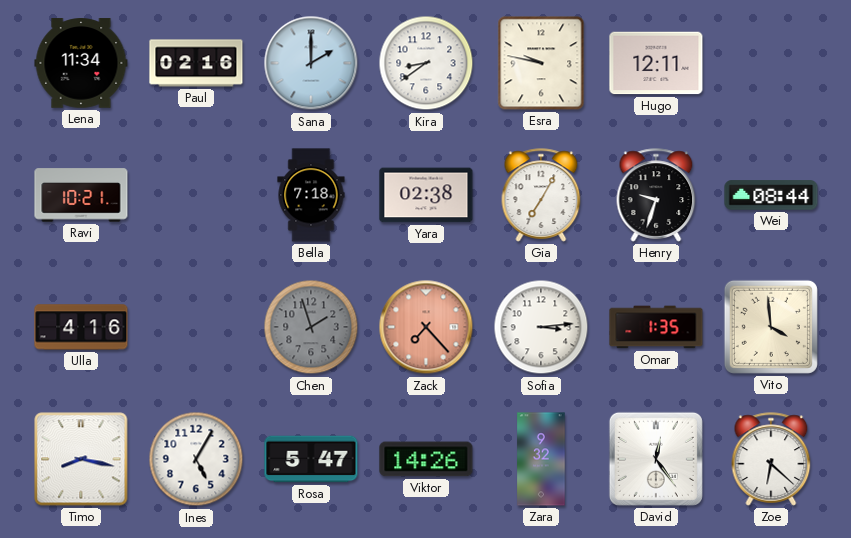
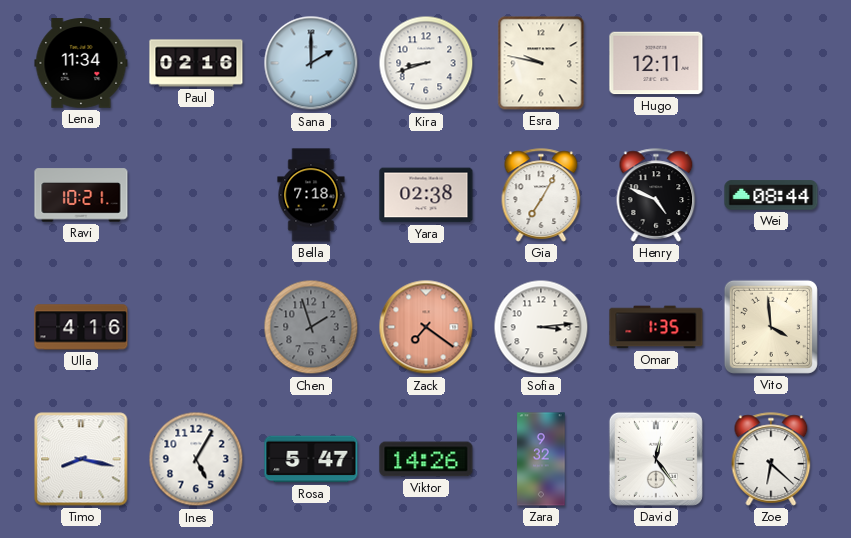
Kira: 8:39 -> 8:42
Henry: 9:33 -> 4:49
Zack: 7:23 -> 7:21
